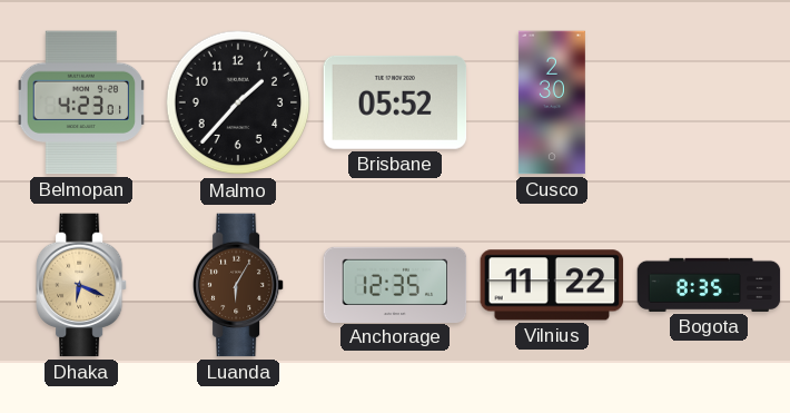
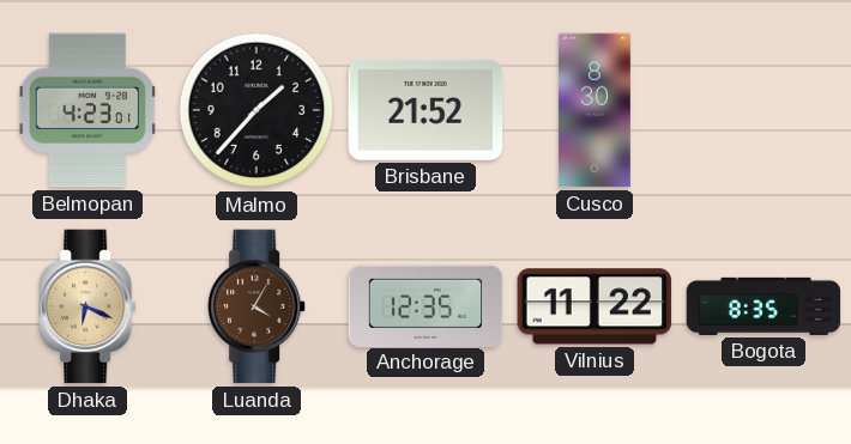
Brisbane: 05:52 -> 21:52
Cusco: 2:30 -> 8:30
Luanda: 6:05 -> 4:05
